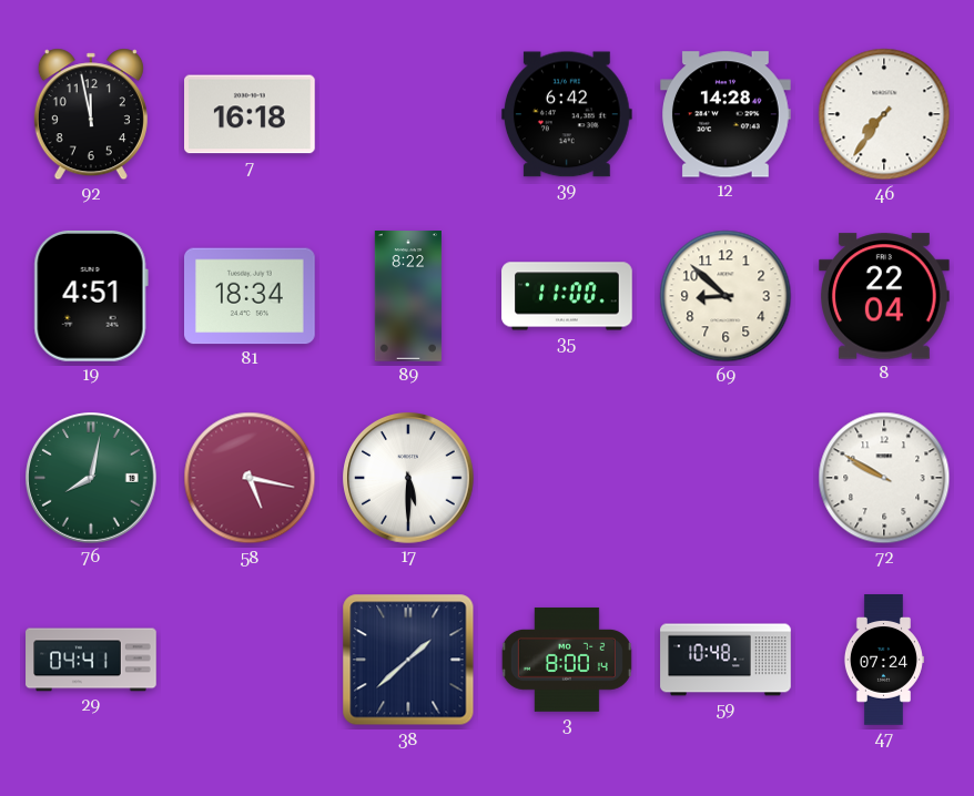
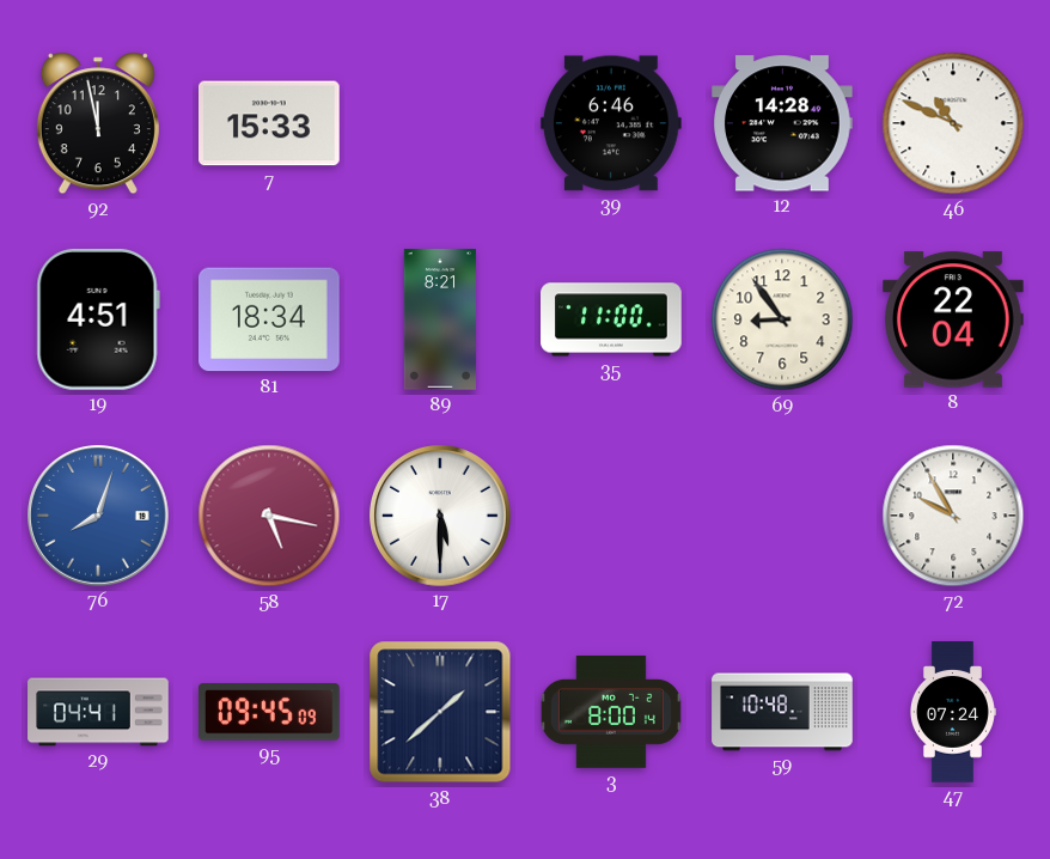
7: 16:18 -> 15:33
39: 6:42 -> 6:46
46: 7:36 -> 10:49
89: 8:22 -> 8:21
69: 8:52 -> 8:54
76: 8:02 -> 8:03
76 dial: green -> blue
72: 9:50 -> 9:55
95: none -> 09:45
